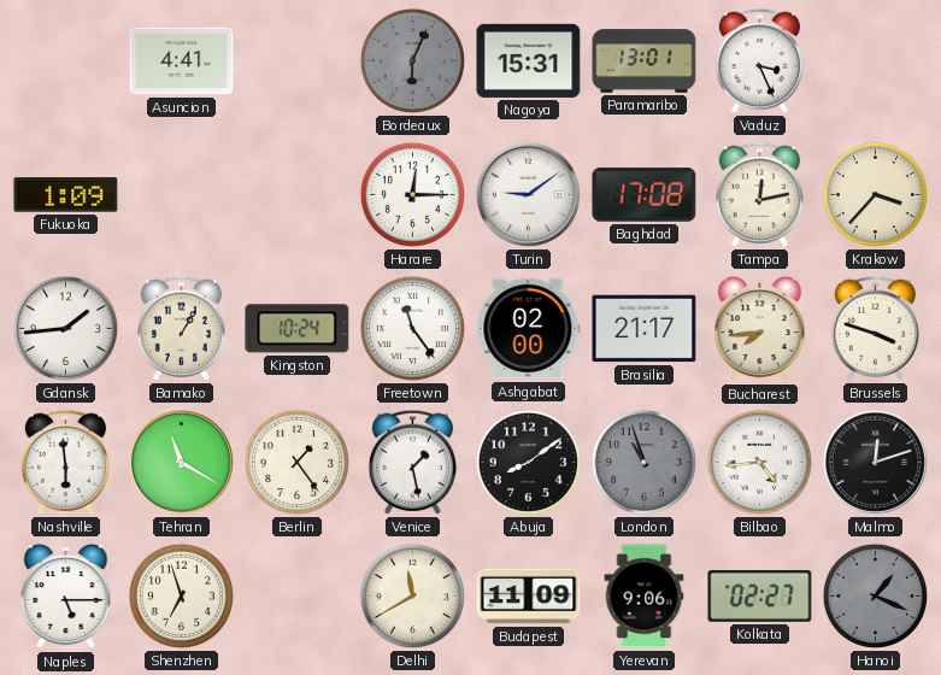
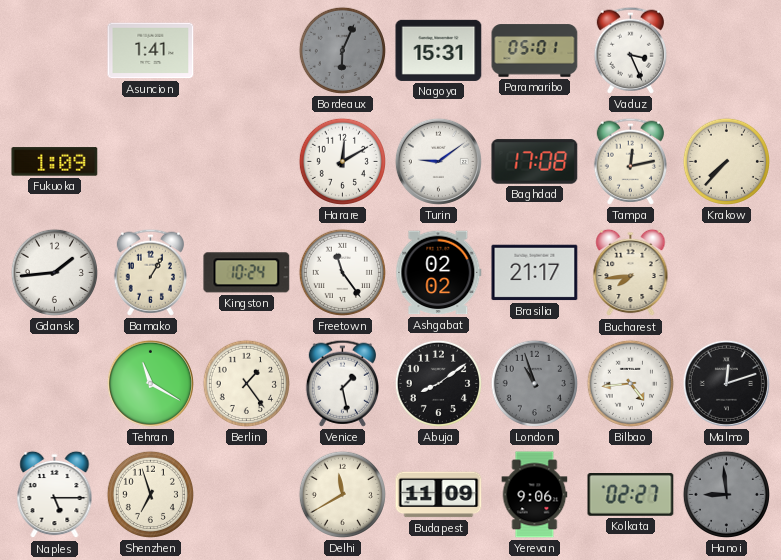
Asuncion: 4:41 -> 1:41
Paramaribo: 13:01 -> 05:01
Harare: 12:15 -> 12:10
Krakow: 3:37 -> 7:37
Ashgabat: 02:00 -> 02:02
Brussels: 3:48 -> none
Nashville: 5:59 -> none
Hanoi: 1:19 -> 8:59
